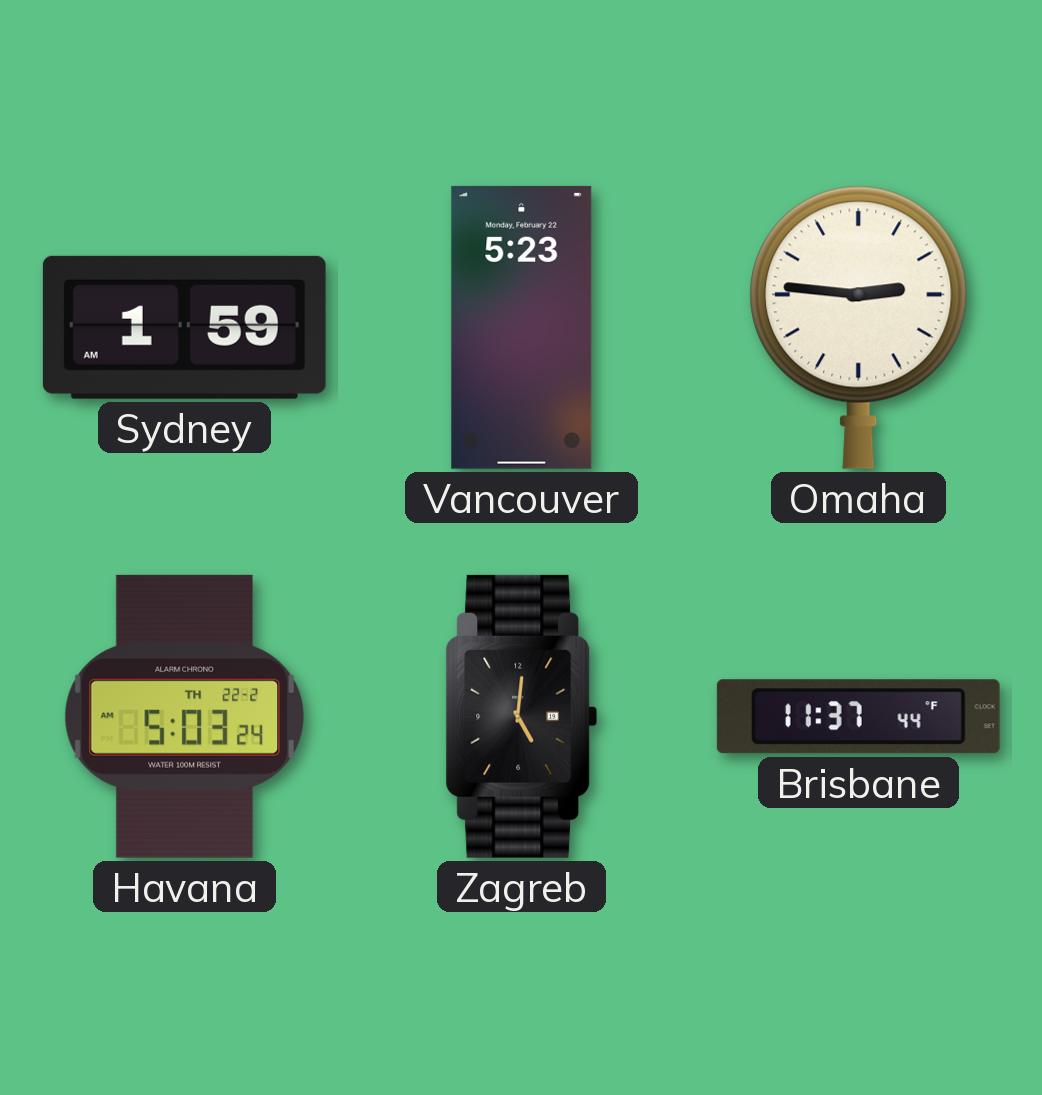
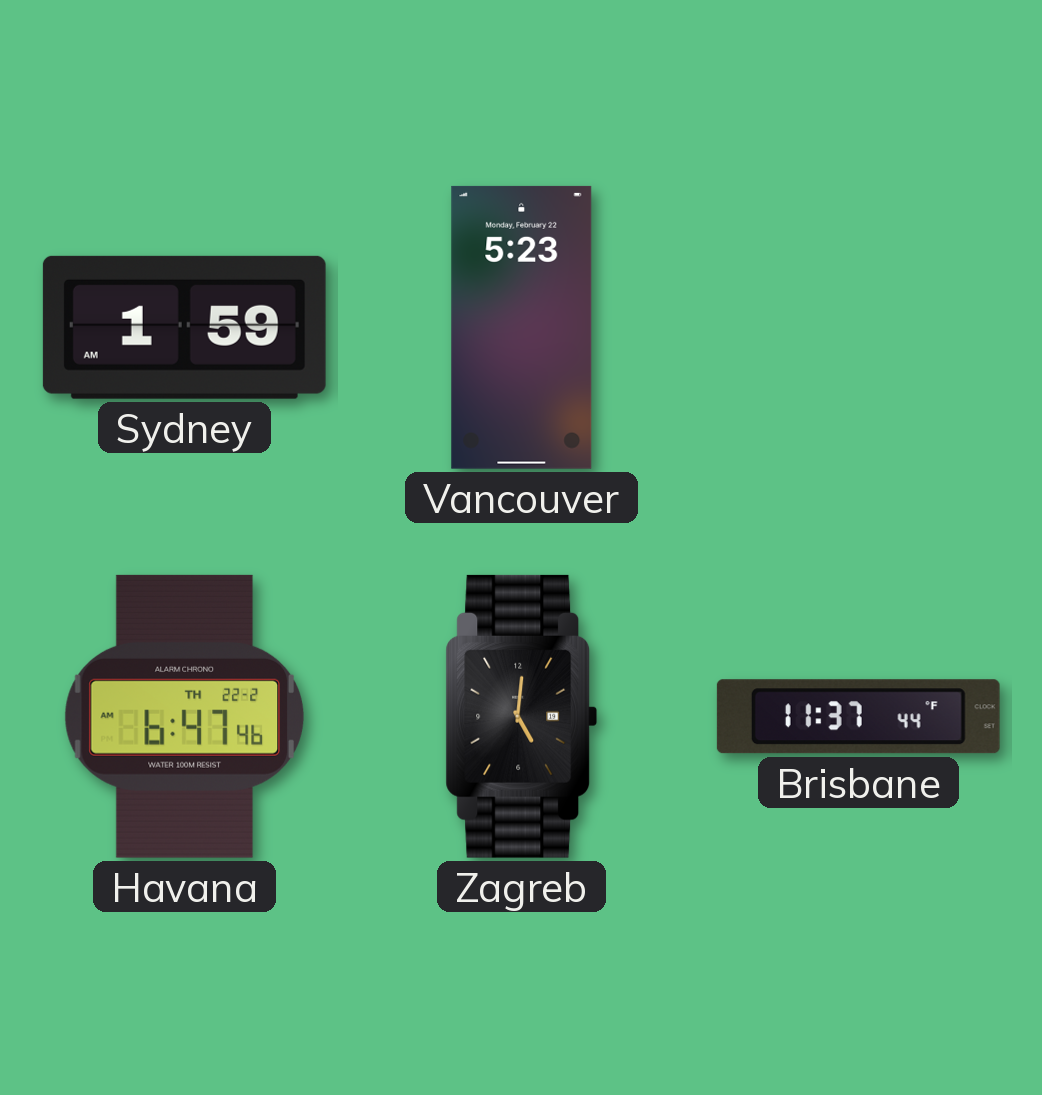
Omaha: 2:46 -> none
Havana: 5:03 -> 6:47
